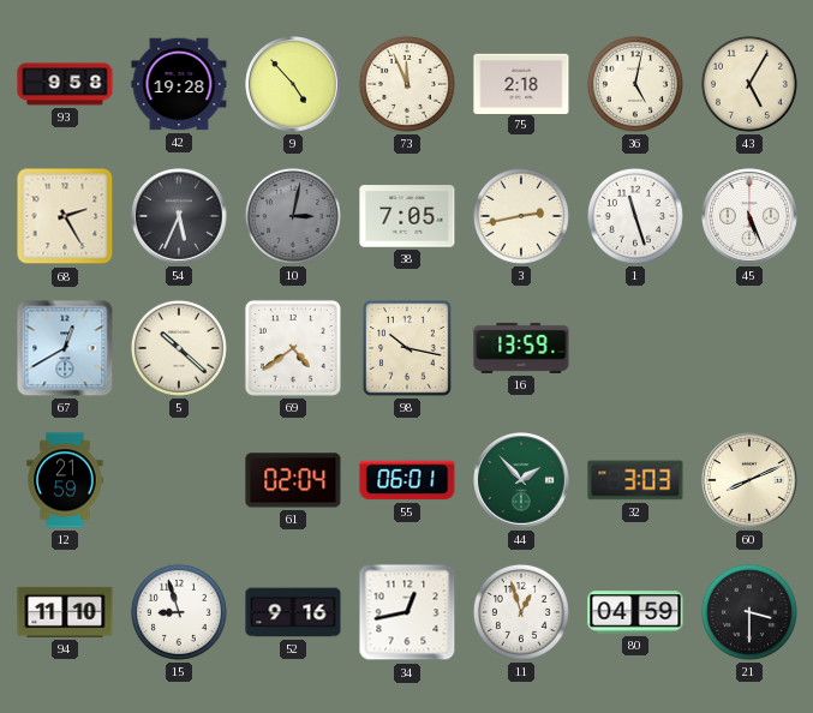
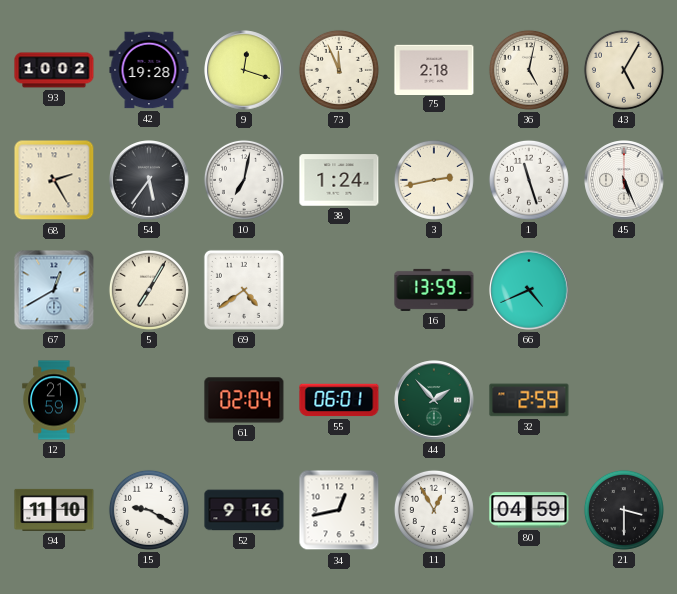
93: 9:58 -> 10:02
9: 4:53 -> 12:18
54: 5:34 -> 5:36
10: 3:02 -> 7:02
10 dial: grey -> white
38: 7:05 -> 1:24
5: 10:22 -> 7:05
98: 10:17 -> none
66: none -> 4:41
32: 3:03 -> 2:59
60: 8:11 -> none
15: 8:57 -> 9:20
11: 12:57 -> 12:55
